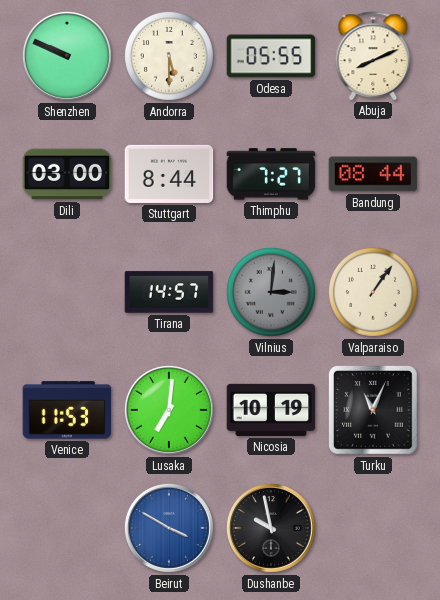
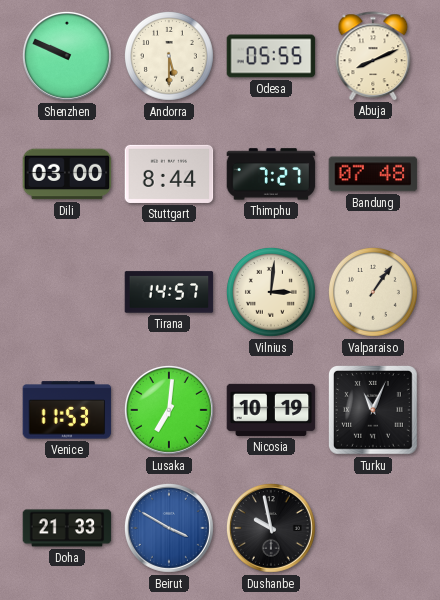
Bandung: 08:44 -> 07:48
Vilnius dial: grey -> cream
Doha: none -> 21:33
